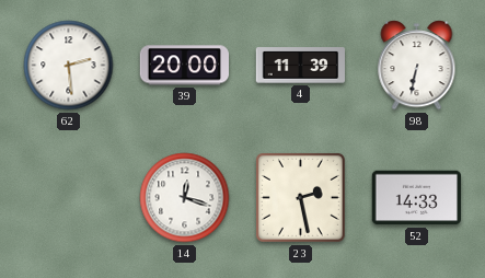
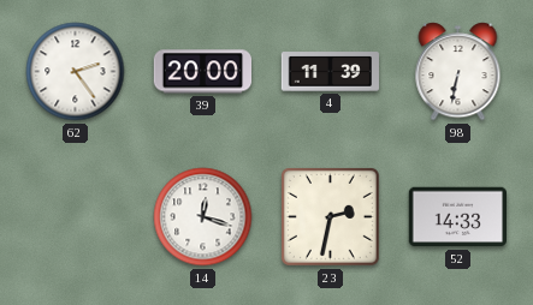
62: 2:29 -> 2:24
23: 2:28 -> 2:32
